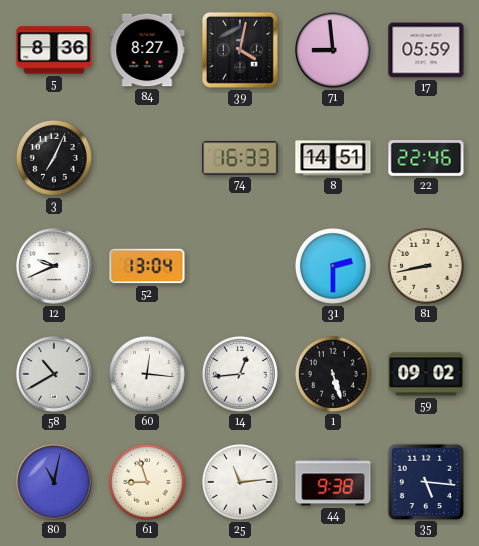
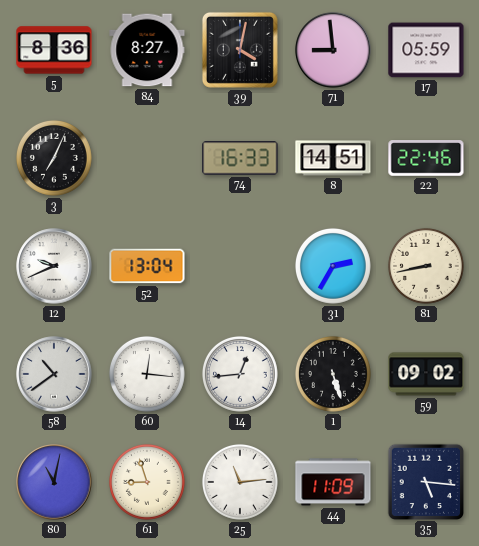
31: 2:30 -> 2:35
58: 10:40 -> 10:39
44: 9:38 -> 11:09
